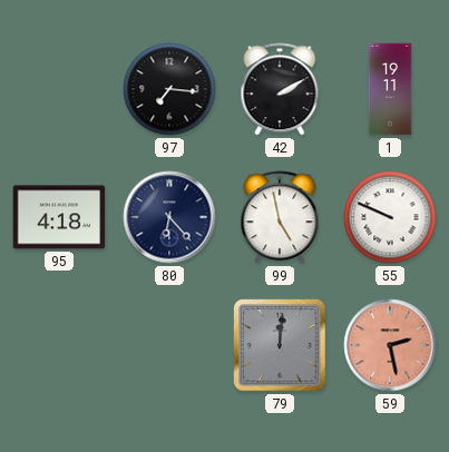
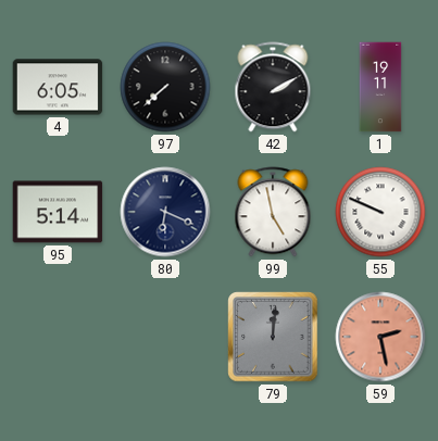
4: none -> 6:05
97: 7:16 -> 7:38
95: 4:18 -> 5:14
80: 6:23 -> 6:19
